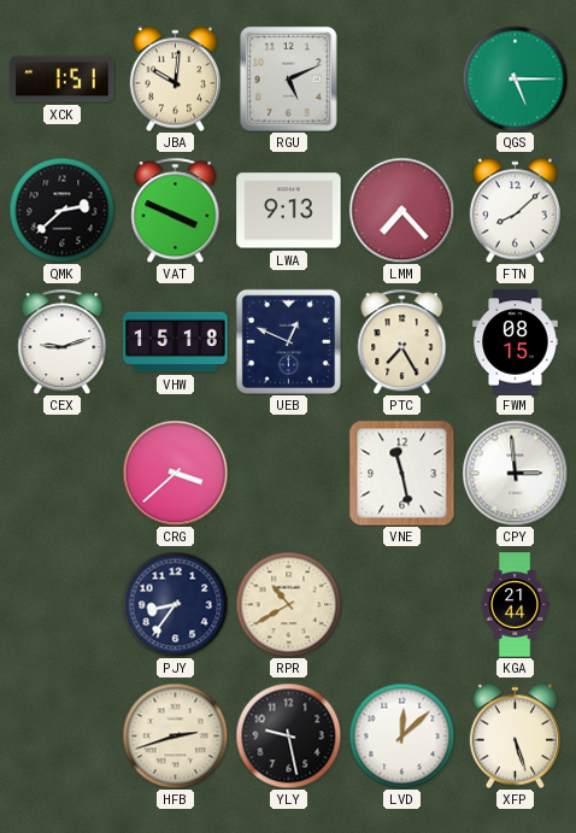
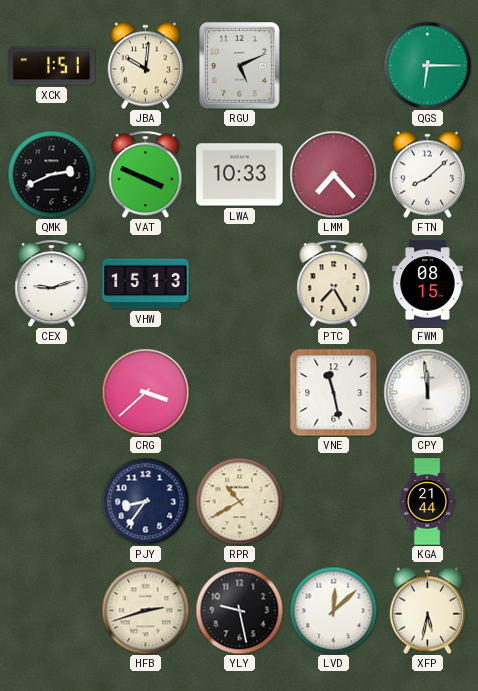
QGS: 5:15 -> 6:15
QMK: 2:38 -> 2:41
LWA: 9:13 -> 10:33
VHW: 15:18 -> 15:13
UEB: 12:49 -> none
CPY: 2:59 -> 11:59
XFP: 5:27 -> 5:32
